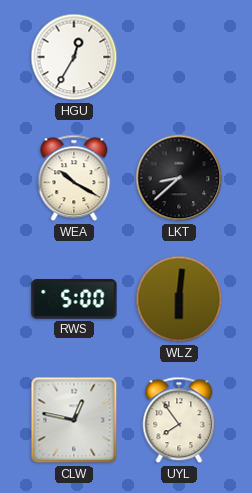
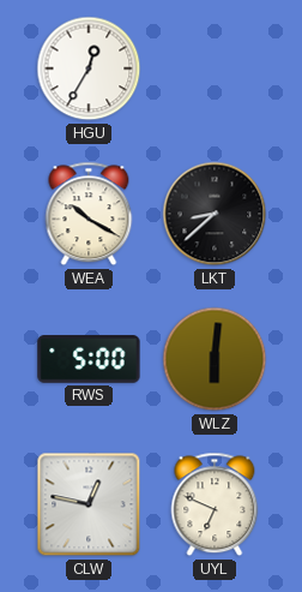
UYL: 7:54 -> 6:49
